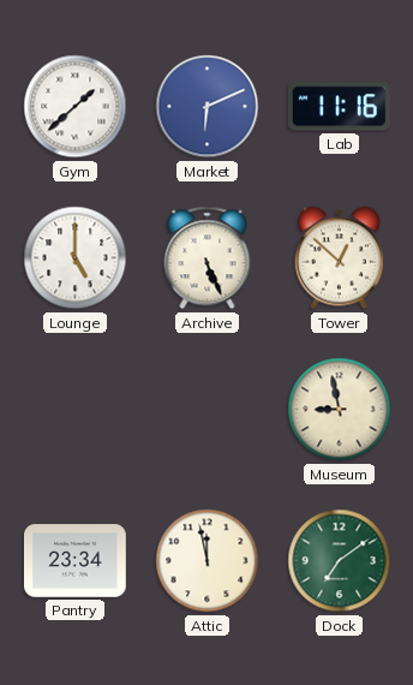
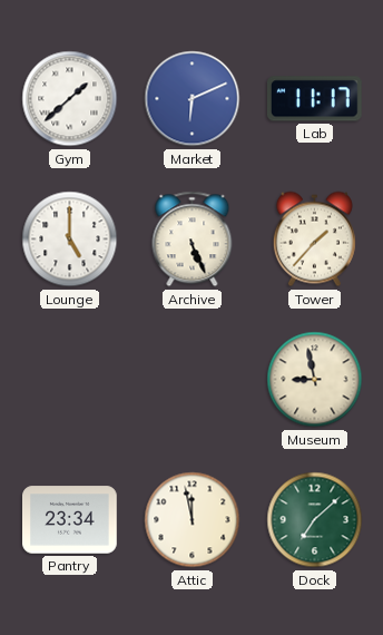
Lab: 11:16 -> 11:17
Tower: 12:52 -> 1:37
Dock: 7:09 -> 7:08
